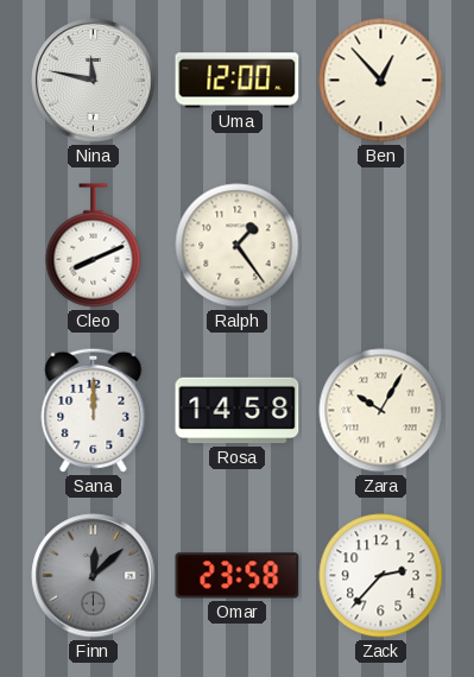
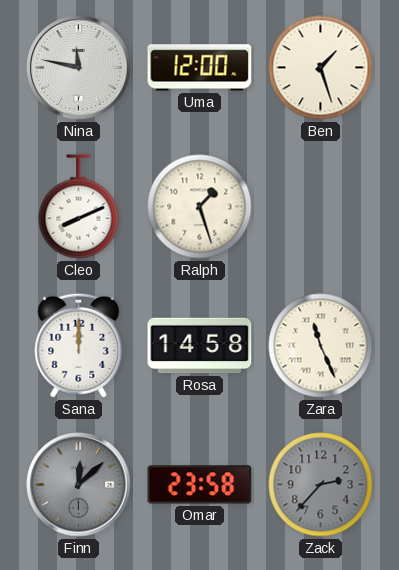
Ben: 12:53 -> 1:27
Ralph: 1:24 -> 1:27
Zara: 10:05 -> 11:26
Zack dial: white -> grey
